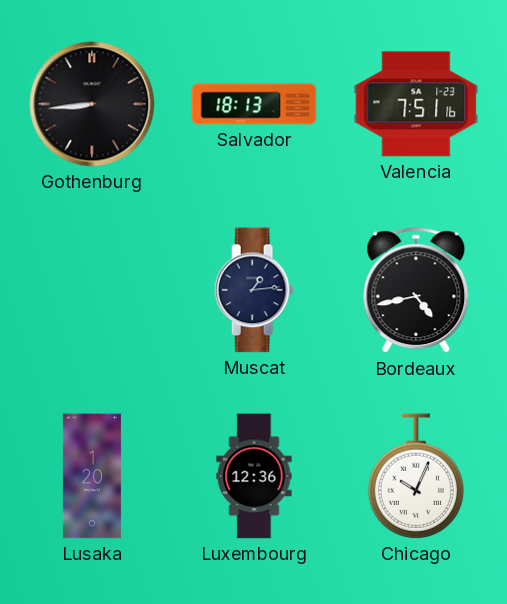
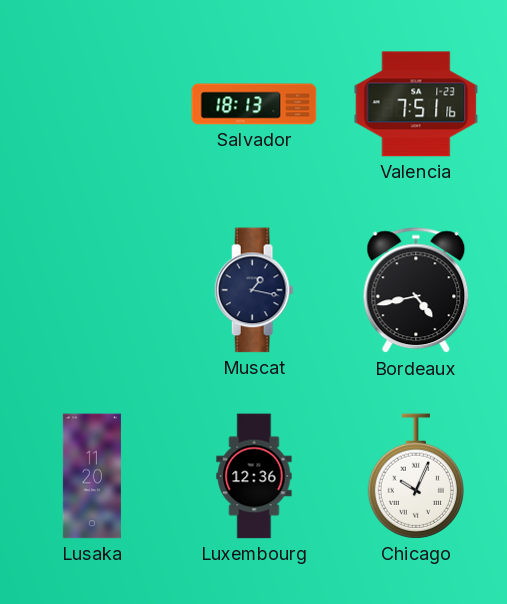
Gothenburg: 8:44 -> none
Muscat: 1:14 -> 1:17
Lusaka: 1:20 -> 11:20
